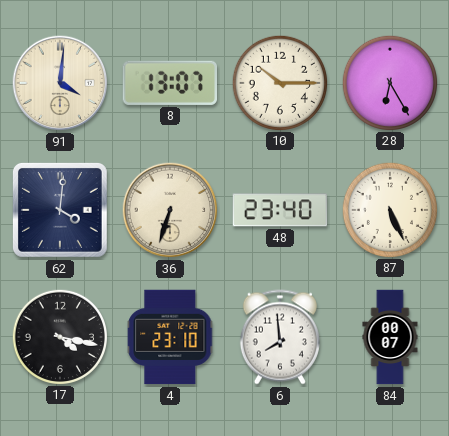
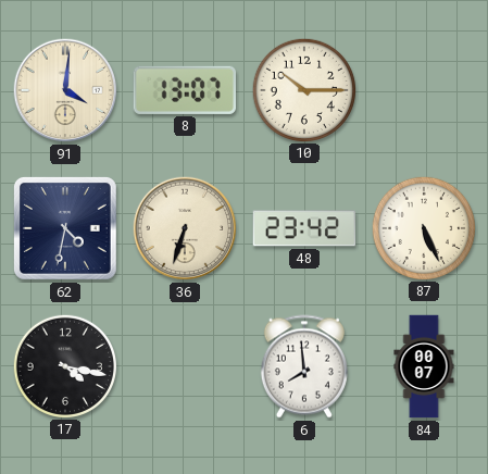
28: 6:25 -> none
62: 4:01 -> 4:32
48: 23:40 -> 23:42
4: 23:10 -> none
